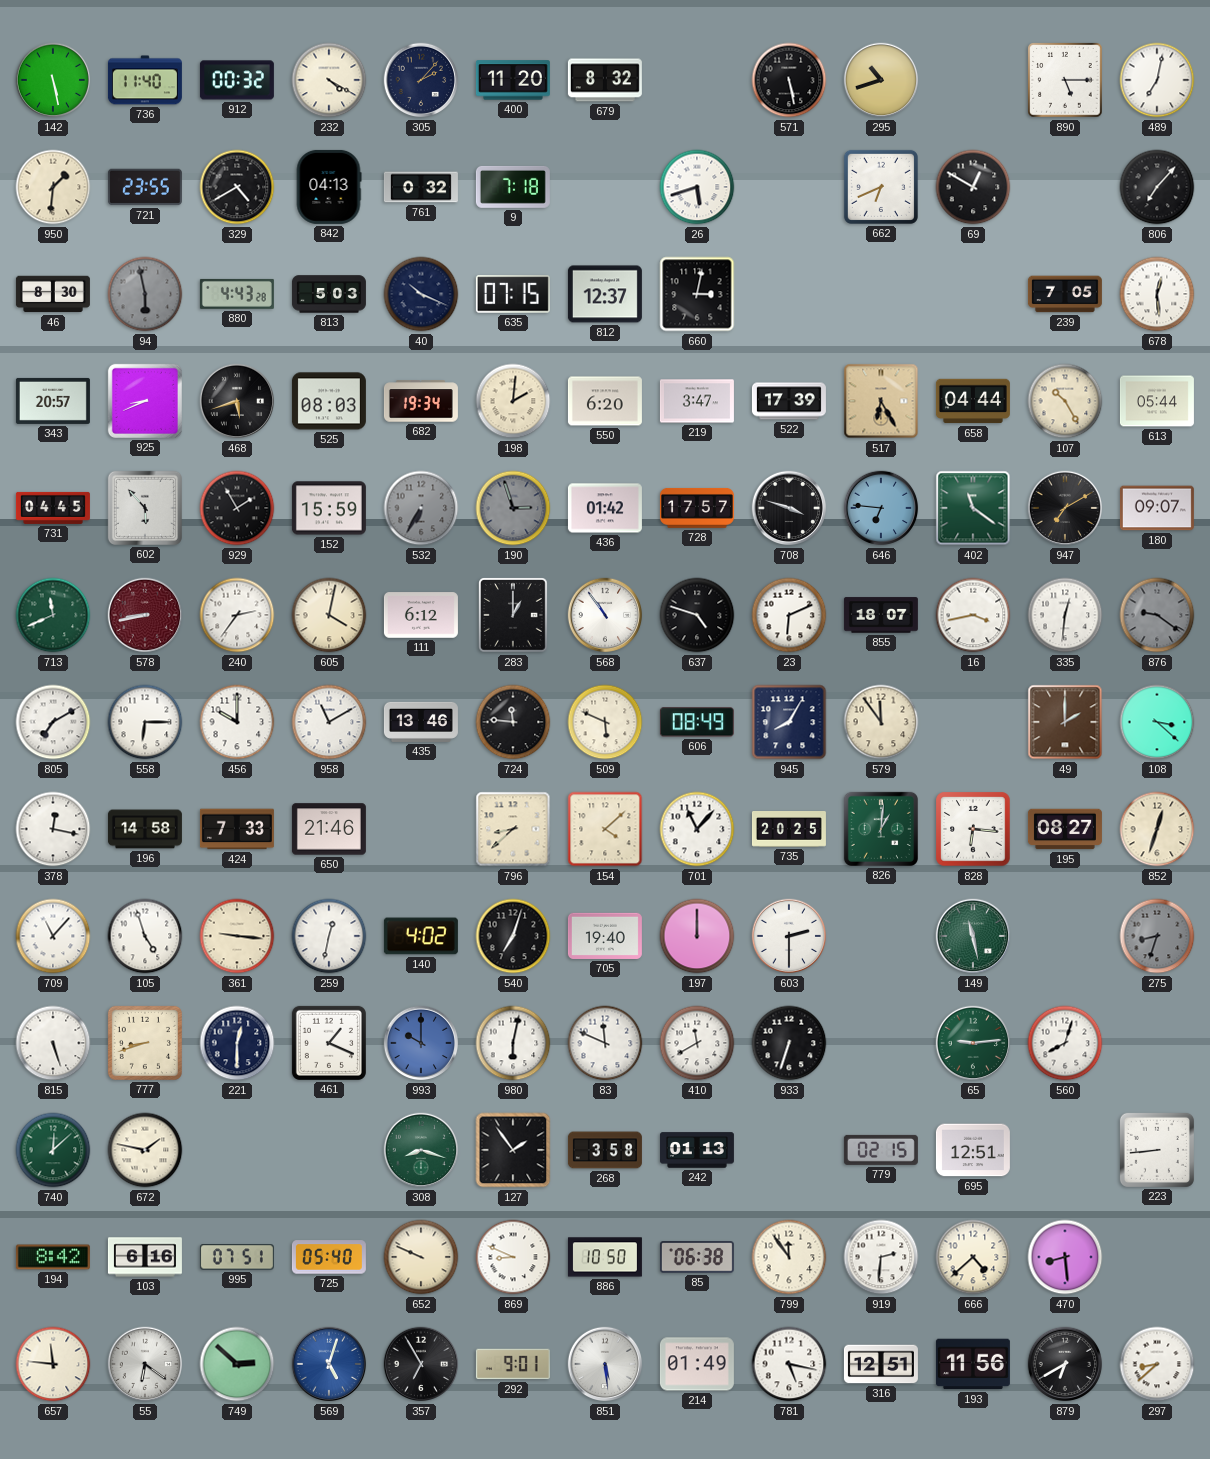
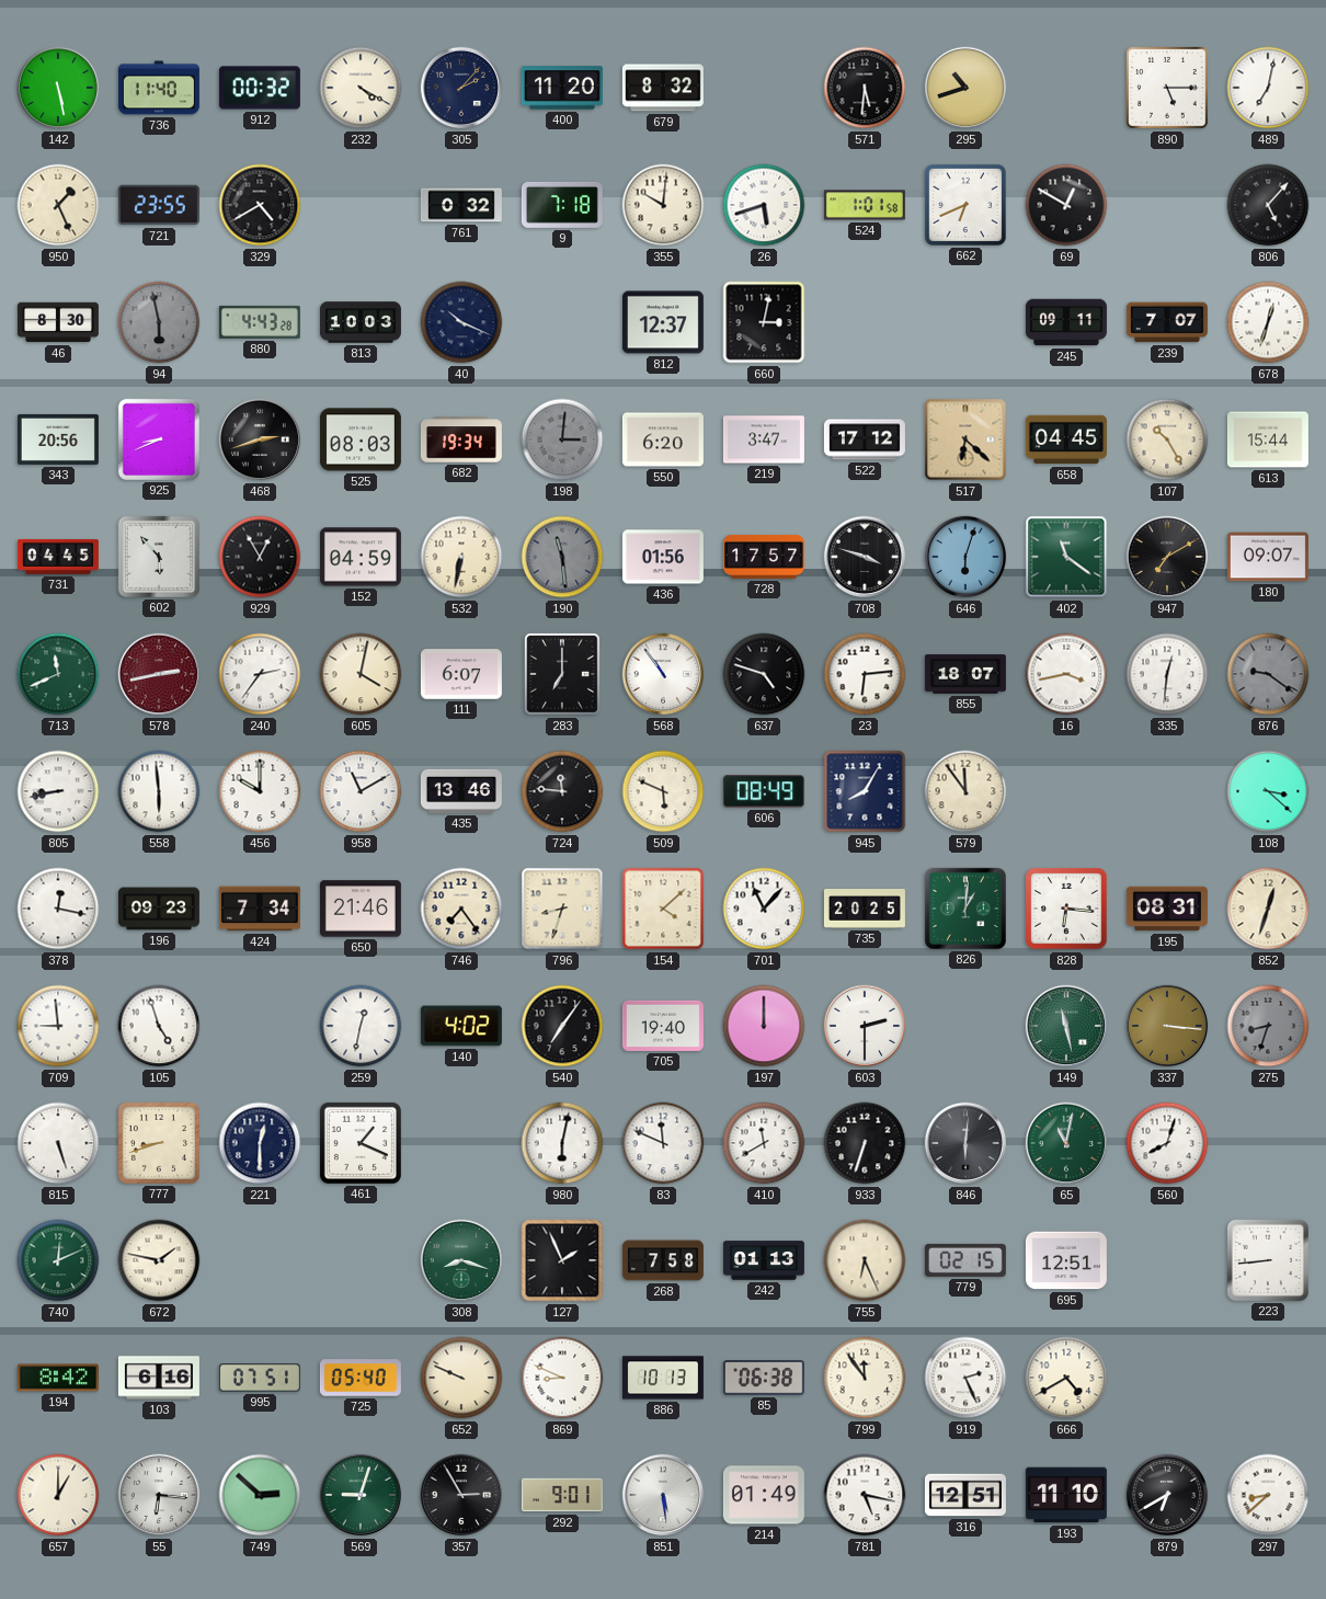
571: 5:28 -> 5:31
950: 1:31 -> 1:26
842: 04:13 -> none
355: none -> 10:01
524: none -> 1:01
806: 7:07 -> 5:07
813: 5:03 -> 10:03
635: 07:15 -> none
245: none -> 09:11
239: 7:05 -> 7:07
678: 12:29 -> 12:33
343: 20:57 -> 20:56
468: 5:42 -> 2:42
198: 2:01 -> 3:01
198 dial: cream -> grey
522: 17:39 -> 17:12
517: 6:25 -> 6:22
658: 04:44 -> 04:45
613: 05:44 -> 15:44
929: 1:55 -> 12:55
152: 15:59 -> 04:59
532: 6:35 -> 6:32
532 dial: grey -> cream
190: 2:57 -> 11:29
436: 01:42 -> 01:56
646: 6:46 -> 6:03
578: 8:43 -> 2:43
111: 6:12 -> 6:07
283: 1:00 -> 7:00
23: 6:11 -> 6:14
805: 7:10 -> 8:43
558: 6:15 -> 5:59
49: 2:00 -> none
196: 14:58 -> 09:23
424: 7:33 -> 7:34
746: none -> 7:24
796: 8:38 -> 8:33
195: 08:27 -> 08:31
709: 11:07 -> 8:59
361: 9:16 -> none
540: 7:03 -> 7:06
337: none -> 3:16
993: 10:00 -> none
846: none -> 6:01
65: 9:14 -> 11:02
740: 12:08 -> 12:11
127: 1:54 -> 1:56
268: 3:58 -> 7:58
755: none -> 6:26
886: 10:50 -> 10:13
919: 2:31 -> 2:26
666: 4:38 -> 4:40
470: 8:29 -> none
657: 11:46 -> 1:00
55: 6:21 -> 6:16
569: 5:03 -> 9:03
569 dial: blue -> green
357: 6:55 -> 2:55
193: 11:56 -> 11:10
